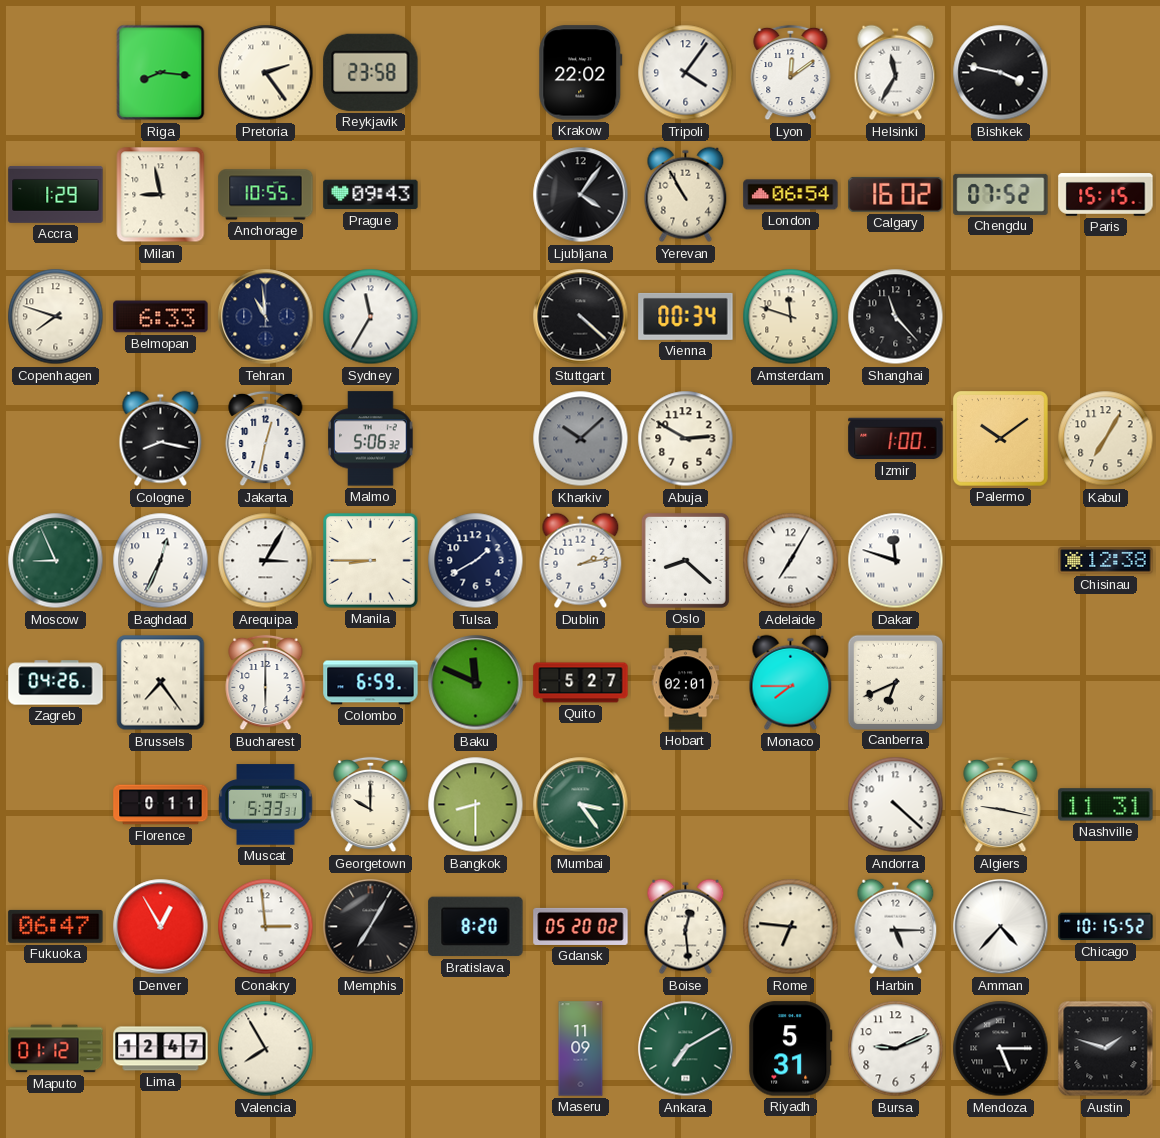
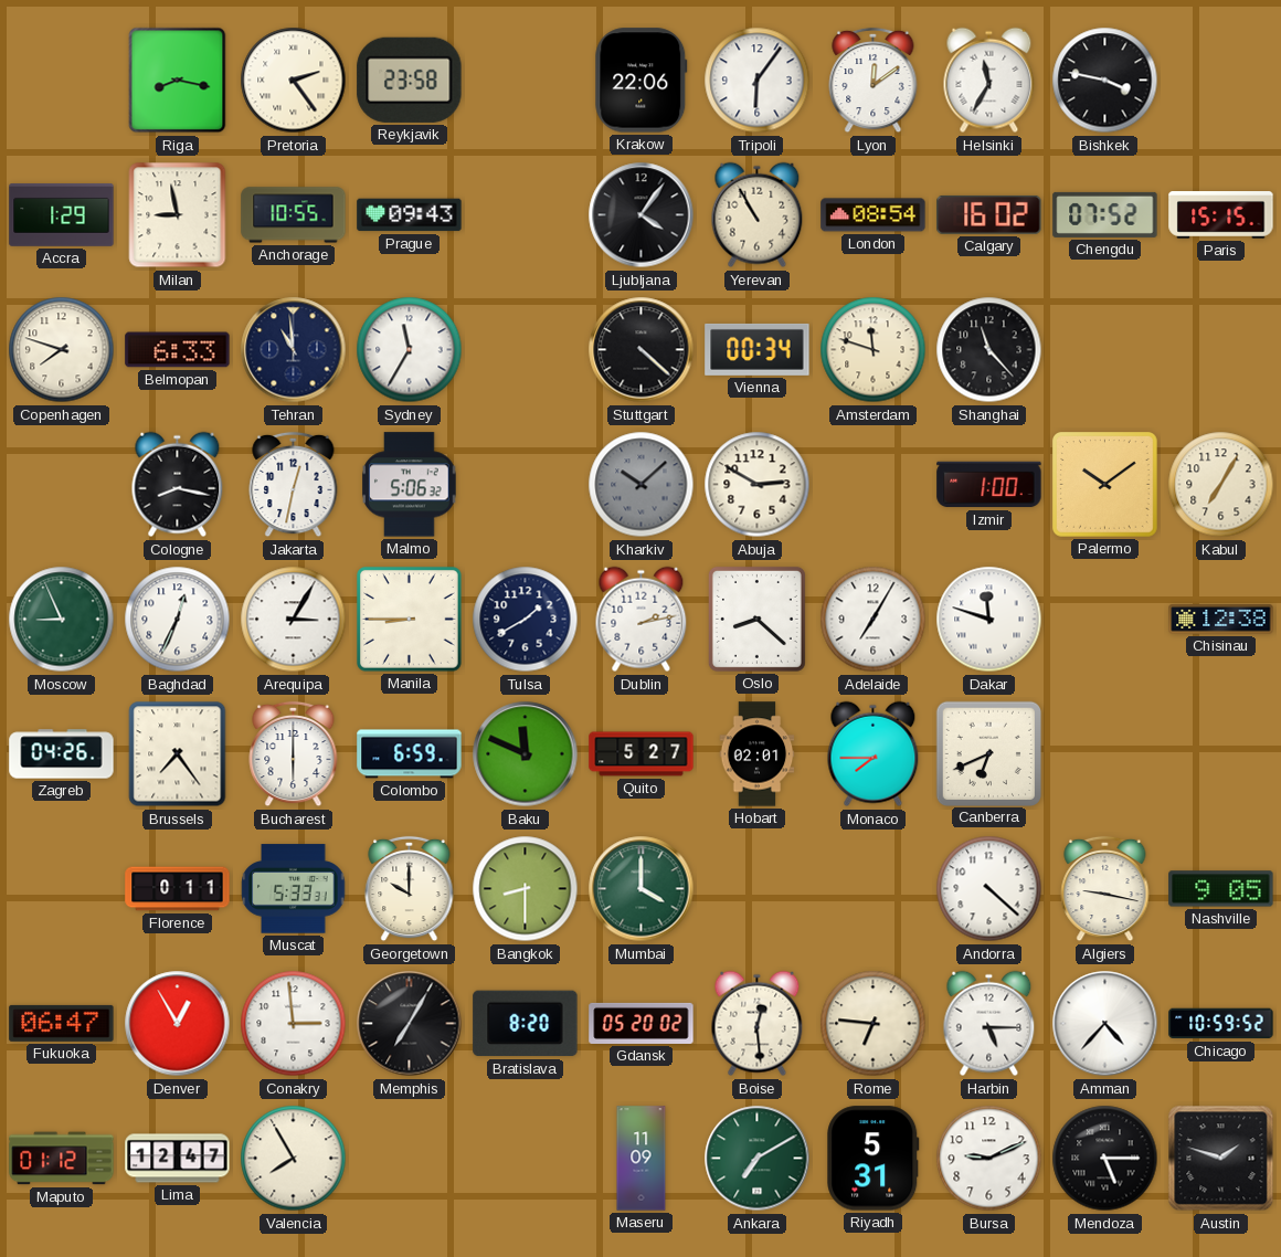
Riga: 8:16 -> 8:17
Krakow: 22:02 -> 22:06
Tripoli: 4:06 -> 6:06
London: 06:54 -> 08:54
Mumbai: 3:24 -> 4:00
Nashville: 11:31 -> 9:05
Chicago: 10:15 -> 10:59
